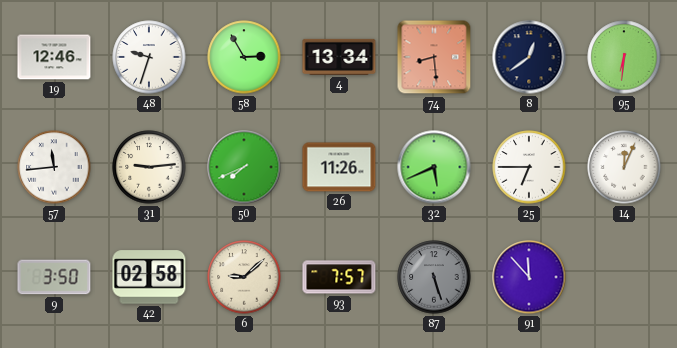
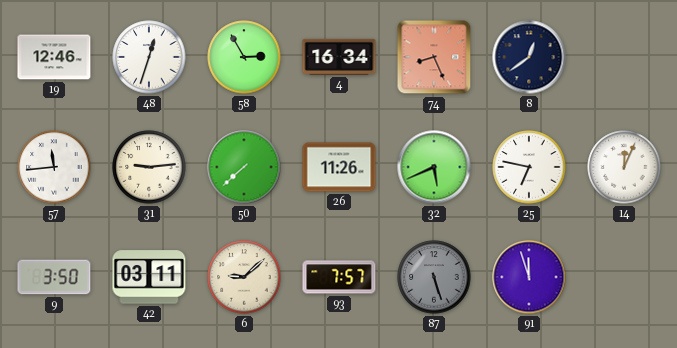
48: 9:33 -> 12:33
4: 13:34 -> 16:34
74: 8:29 -> 8:26
95: 6:31 -> none
50: 7:41 -> 7:38
25: 6:45 -> 6:47
42: 02:58 -> 03:11
91: 11:53 -> 11:57
